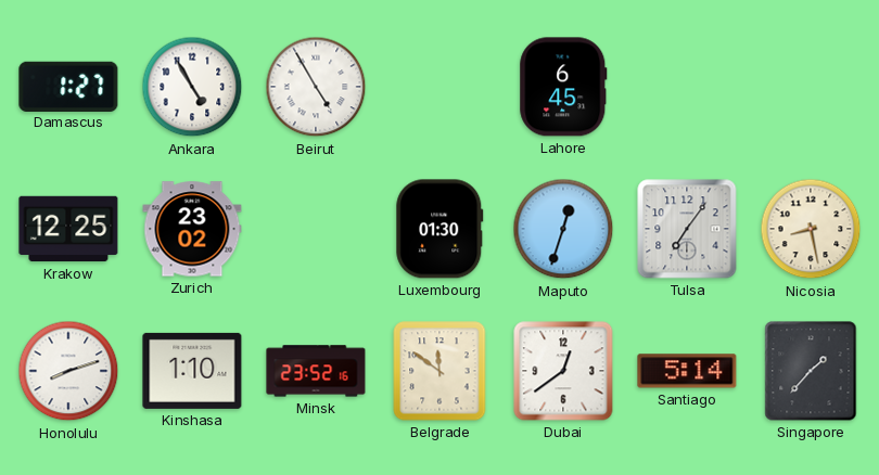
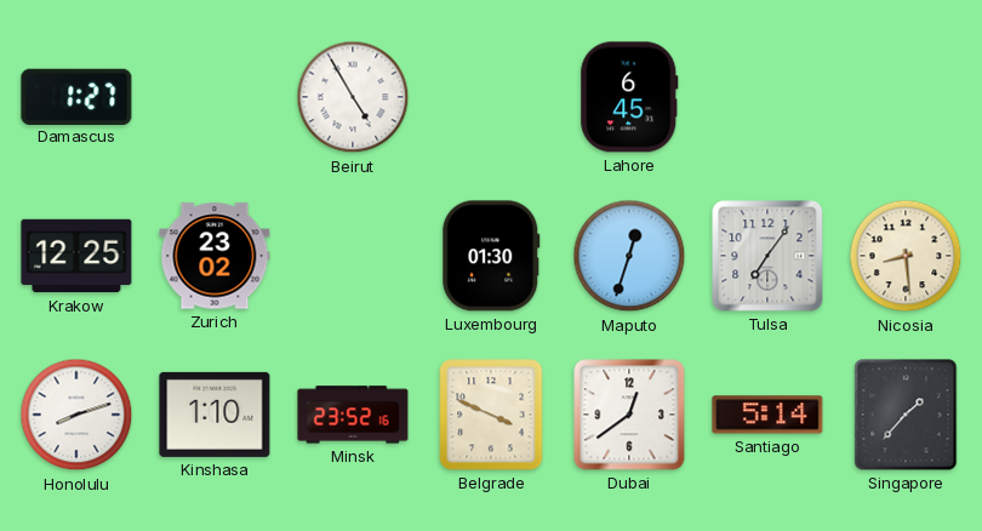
Ankara: 4:55 -> none
Nicosia: 8:28 -> 8:29
Belgrade: 11:51 -> 3:49
